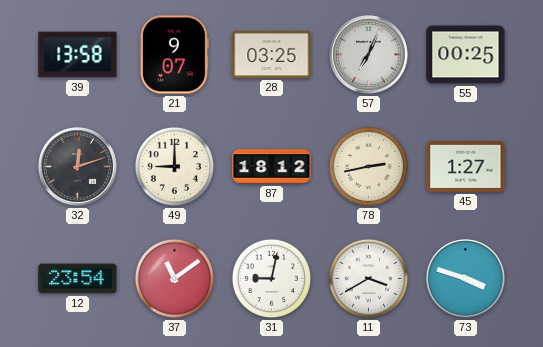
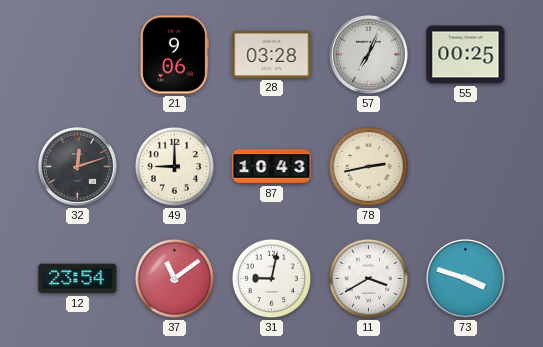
39: 13:58 -> none
21: 9:07 -> 9:06
28: 03:25 -> 03:28
87: 18:12 -> 10:43
45: 1:27 -> none
